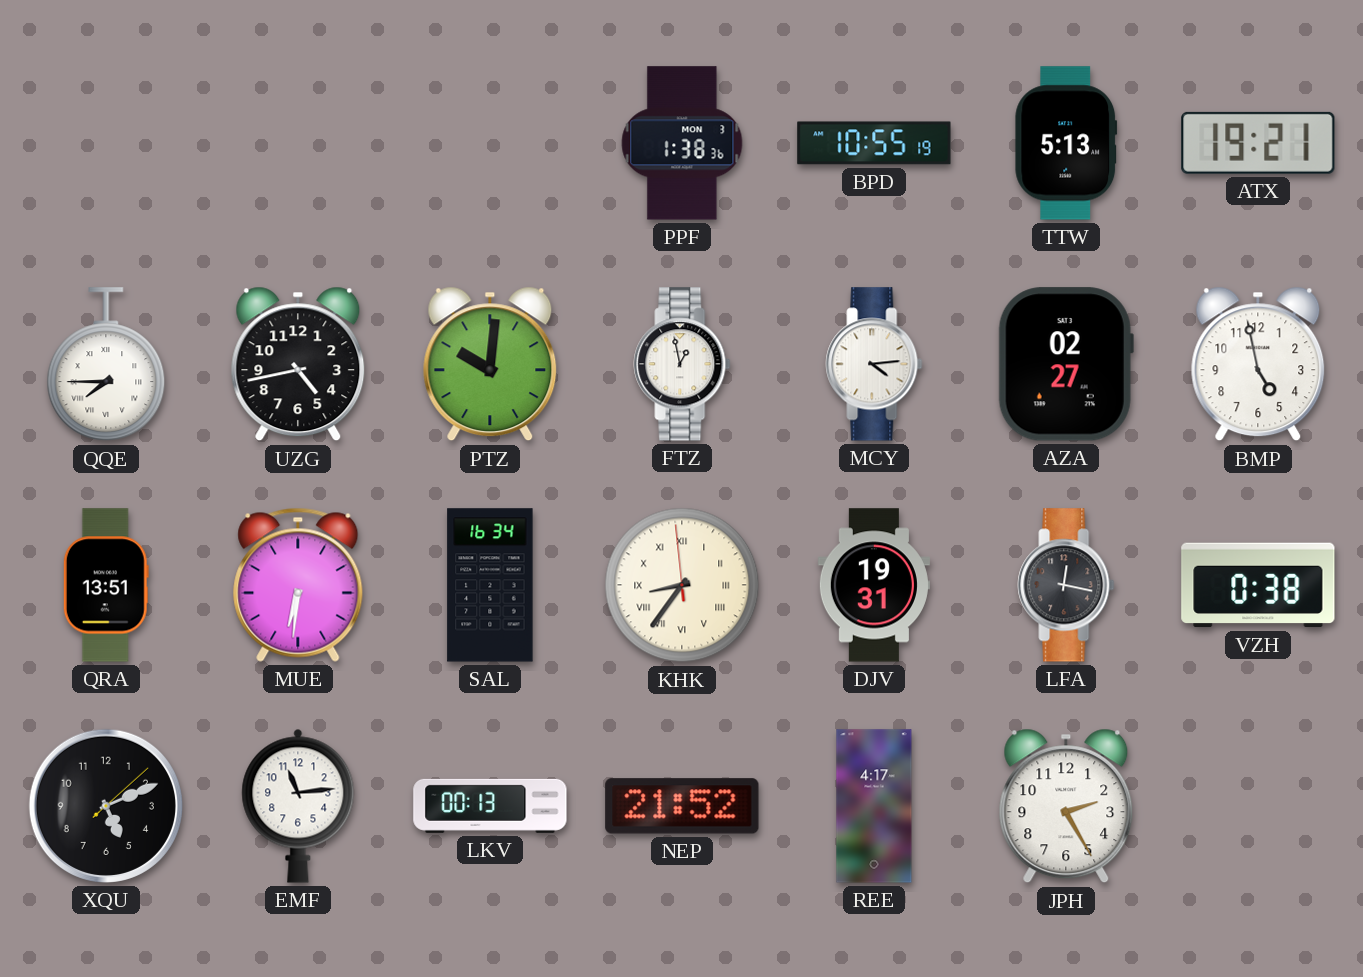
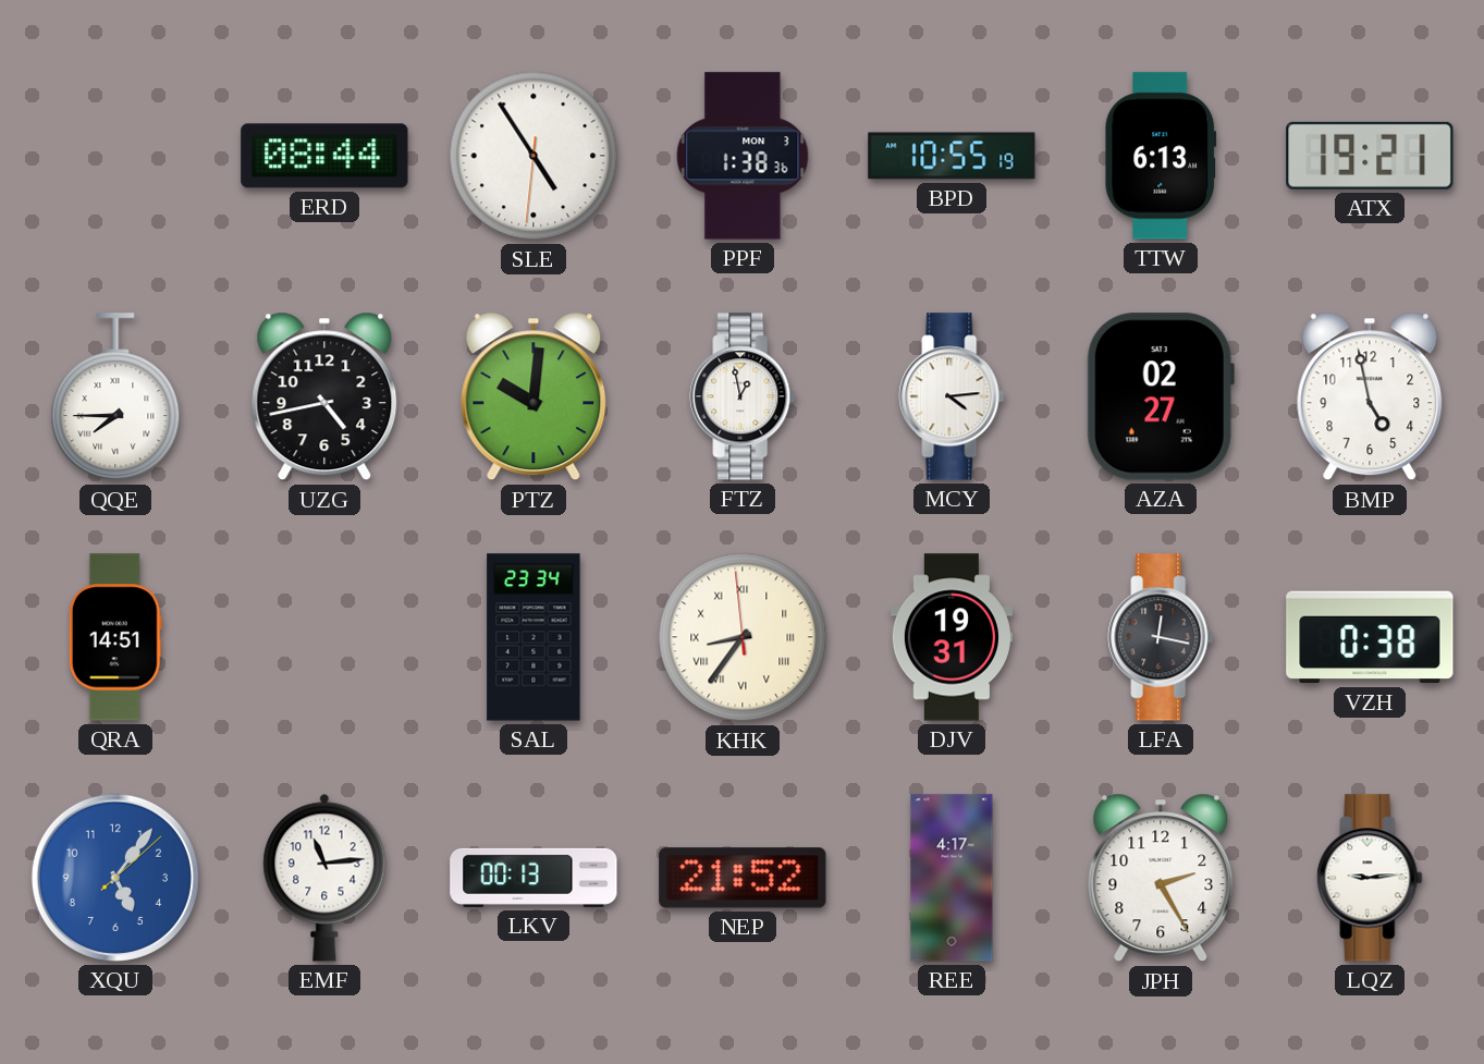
ERD: none -> 08:44
SLE: none -> 4:54
TTW: 5:13 -> 6:13
QRA: 13:51 -> 14:51
MUE: 6:31 -> none
SAL: 16:34 -> 23:34
XQU: 5:11 -> 5:06
XQU dial: black -> blue
LQZ: none -> 9:14
